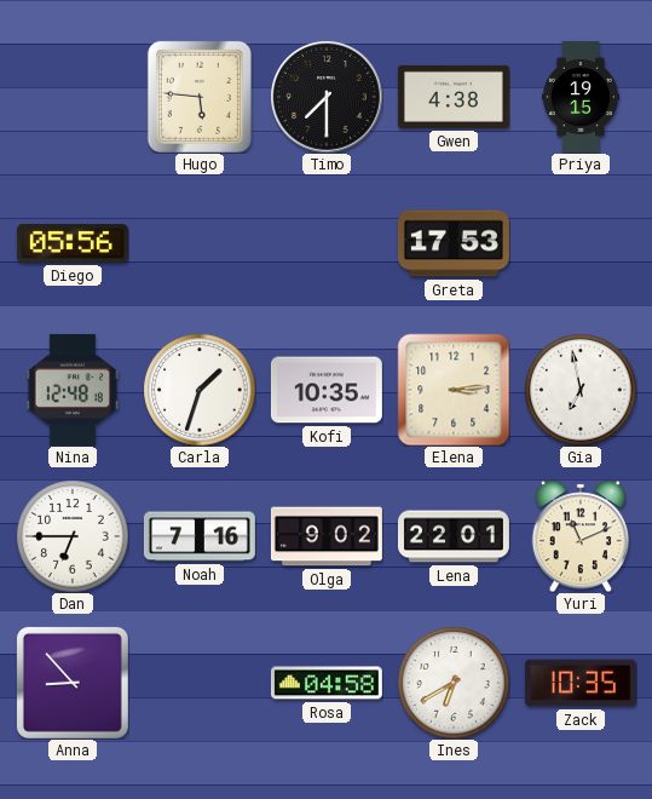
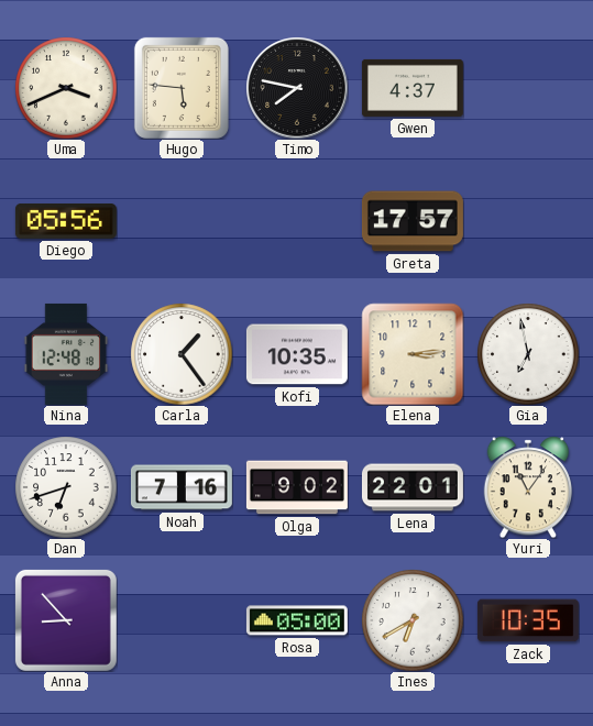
Uma: none -> 3:41
Timo: 7:30 -> 7:47
Gwen: 4:38 -> 4:37
Priya: 19:15 -> none
Greta: 17:53 -> 17:57
Carla: 1:33 -> 1:24
Dan: 6:45 -> 6:42
Yuri: 11:11 -> 11:06
Rosa: 04:58 -> 05:00
